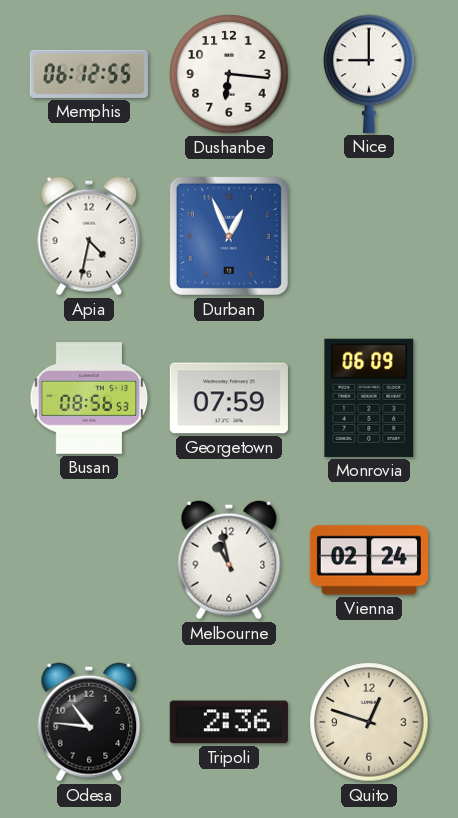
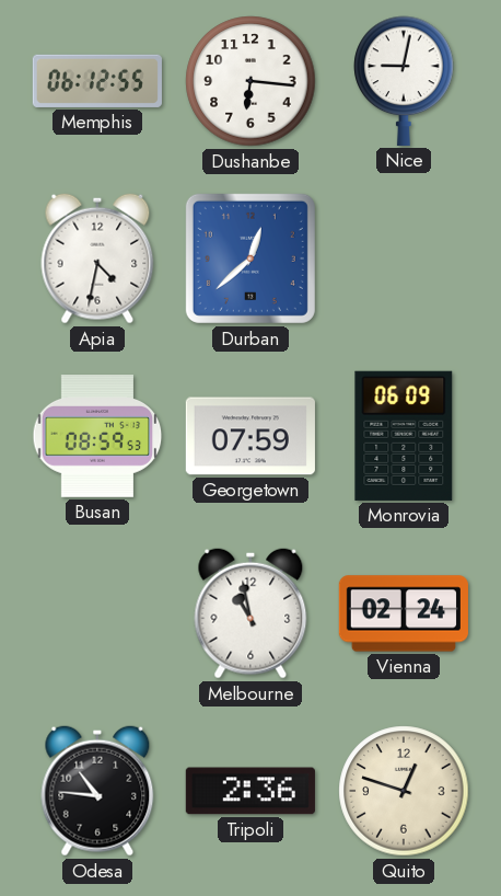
Nice: 9:00 -> 9:02
Durban: 12:56 -> 12:38
Busan: 08:56 -> 08:59
